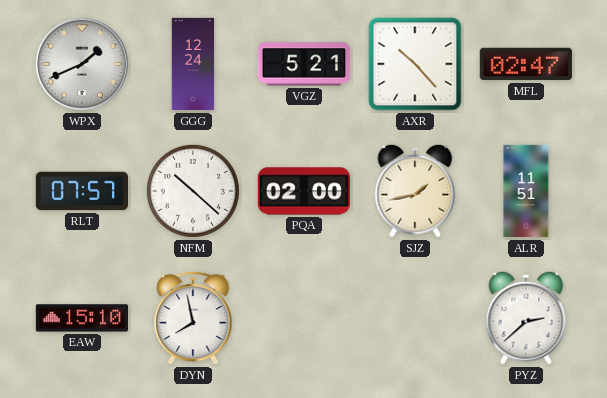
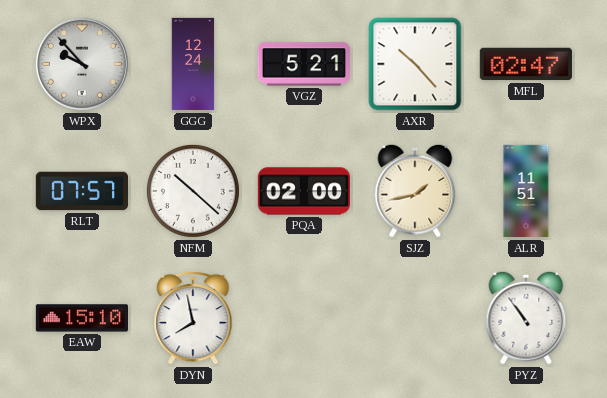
WPX: 1:41 -> 9:53
PYZ: 2:38 -> 10:54
